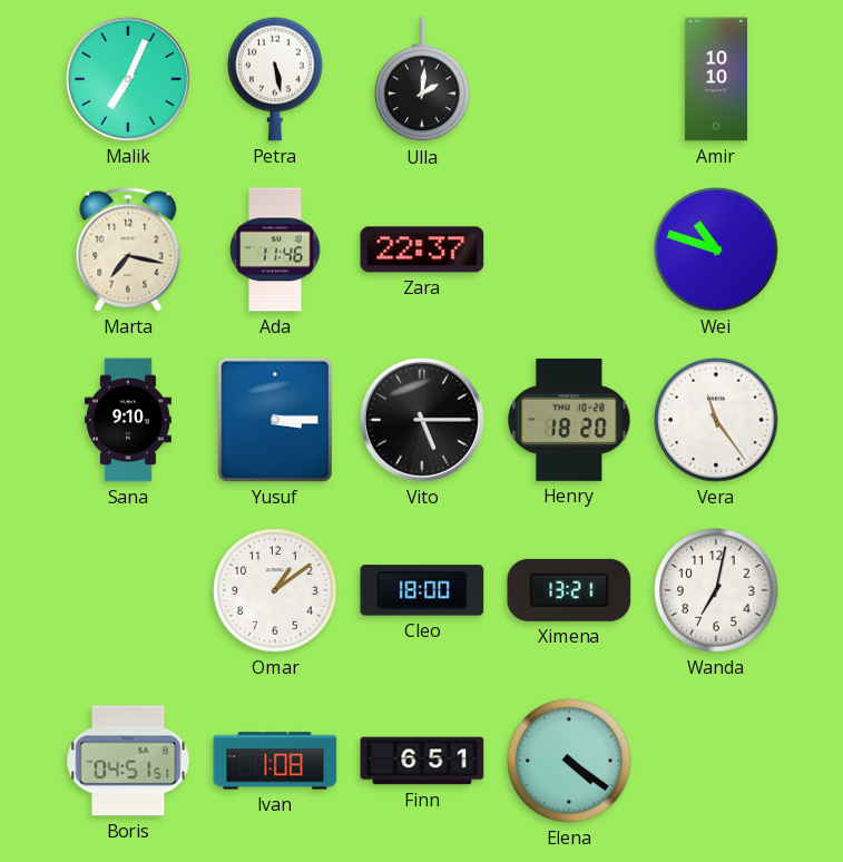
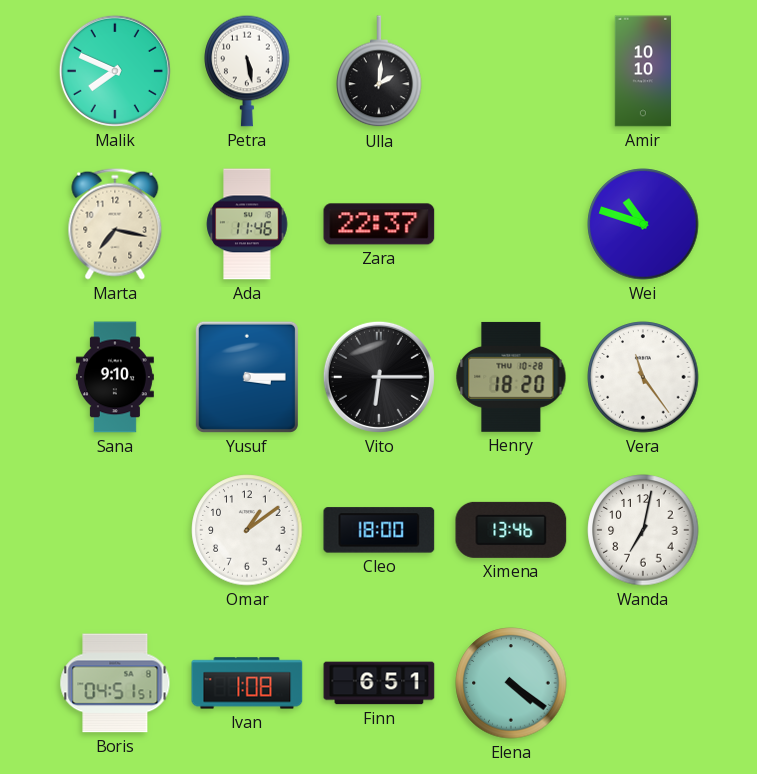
Malik: 7:04 -> 7:49
Vito: 5:15 -> 6:15
Ximena: 13:21 -> 13:46
